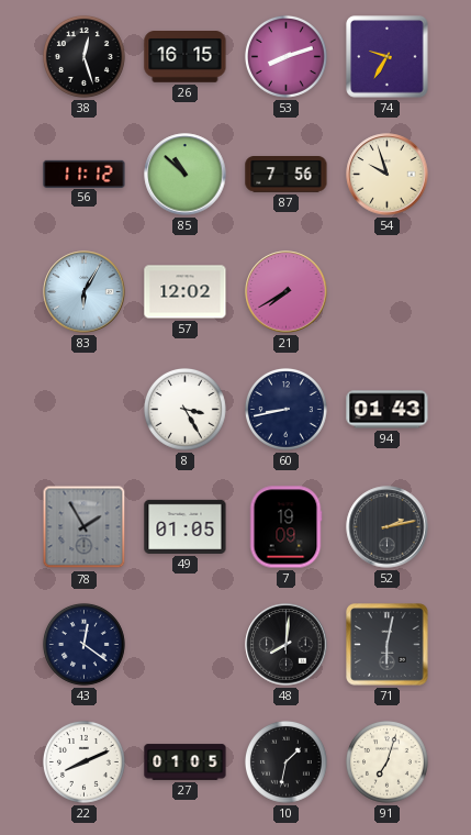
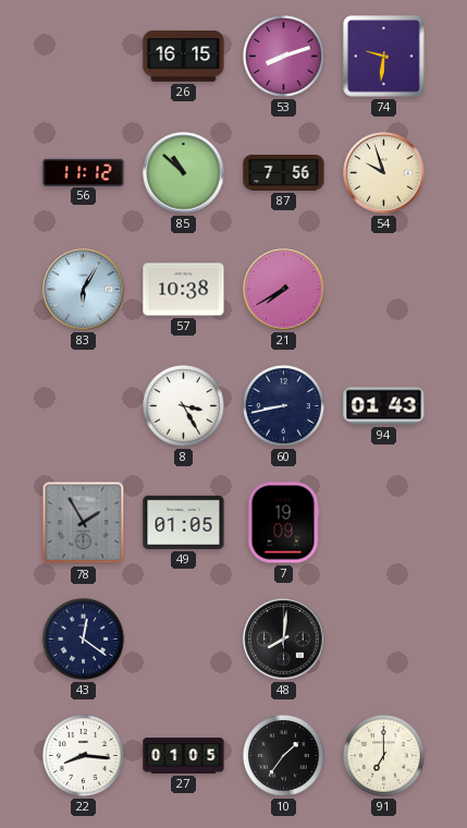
38: 12:27 -> none
74: 9:35 -> 9:31
57: 12:02 -> 10:38
52: 2:13 -> none
71: 6:02 -> none
22: 8:11 -> 8:16
10: 1:32 -> 1:36
91: 7:03 -> 7:00
